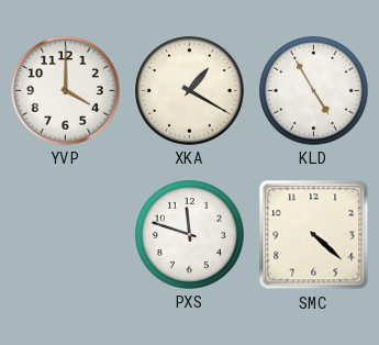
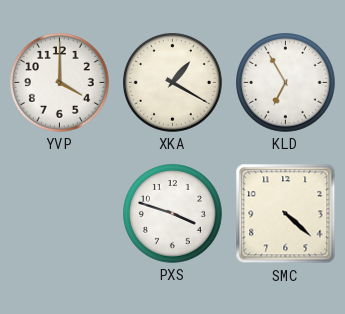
KLD: 4:55 -> 6:55
PXS: 11:48 -> 3:48
